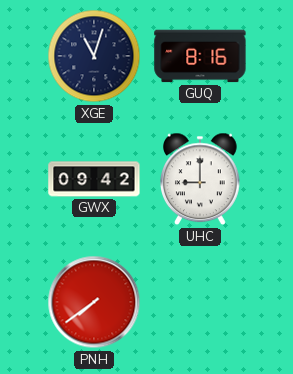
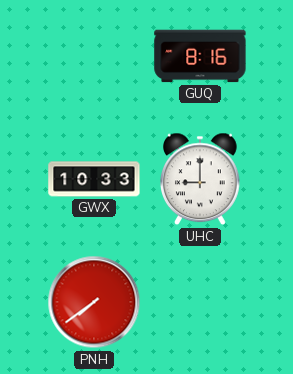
XGE: 11:03 -> none
GWX: 09:42 -> 10:33
